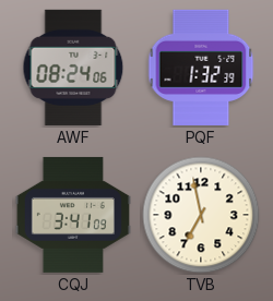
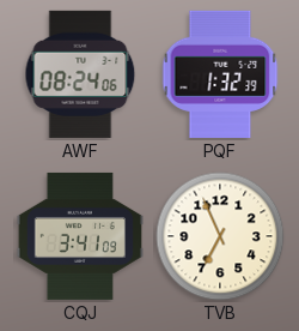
TVB: 6:58 -> 6:56
